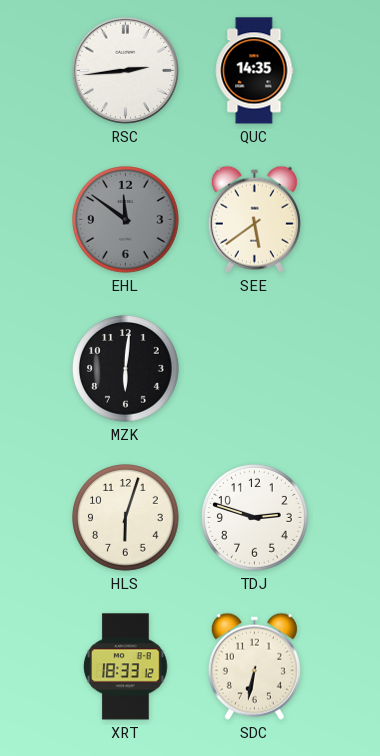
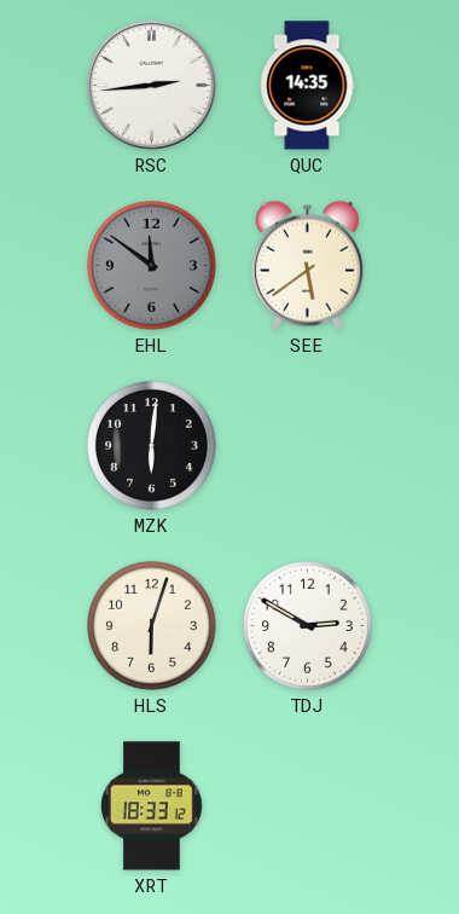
TDJ: 2:48 -> 2:50
SDC: 6:32 -> none
